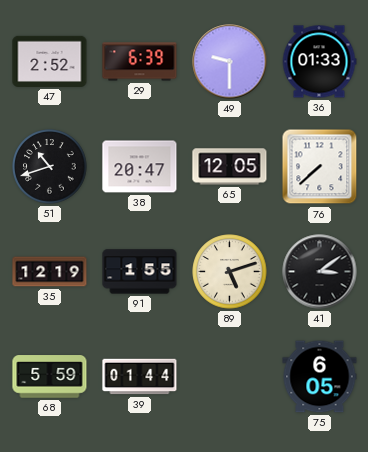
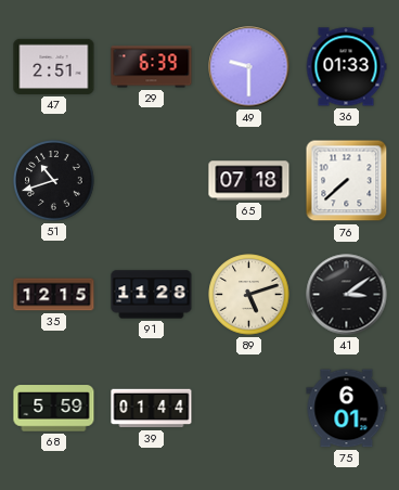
47: 2:52 -> 2:51
38: 20:47 -> none
65: 12:05 -> 07:18
35: 12:19 -> 12:15
91: 1:55 -> 11:28
75: 6:05 -> 6:01
